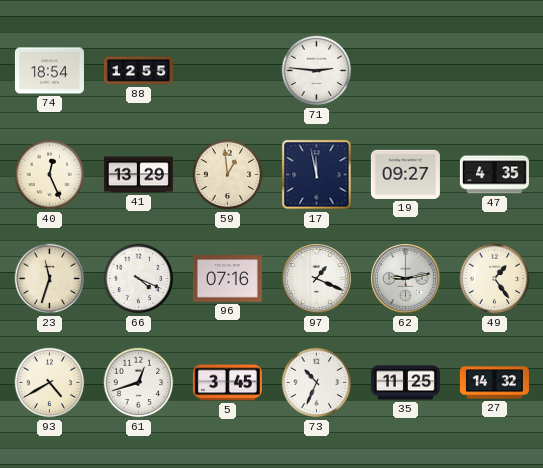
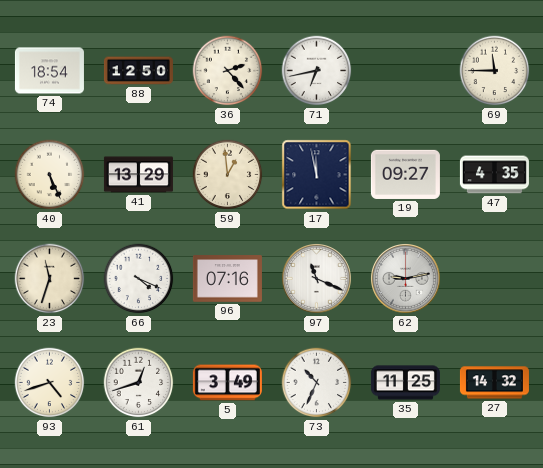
88: 12:55 -> 12:50
36: none -> 2:23
71: 2:46 -> 6:43
69: none -> 11:45
40: 12:26 -> 5:26
97: 1:19 -> 11:19
49: 1:24 -> none
93: 4:40 -> 4:42
5: 3:45 -> 3:49
